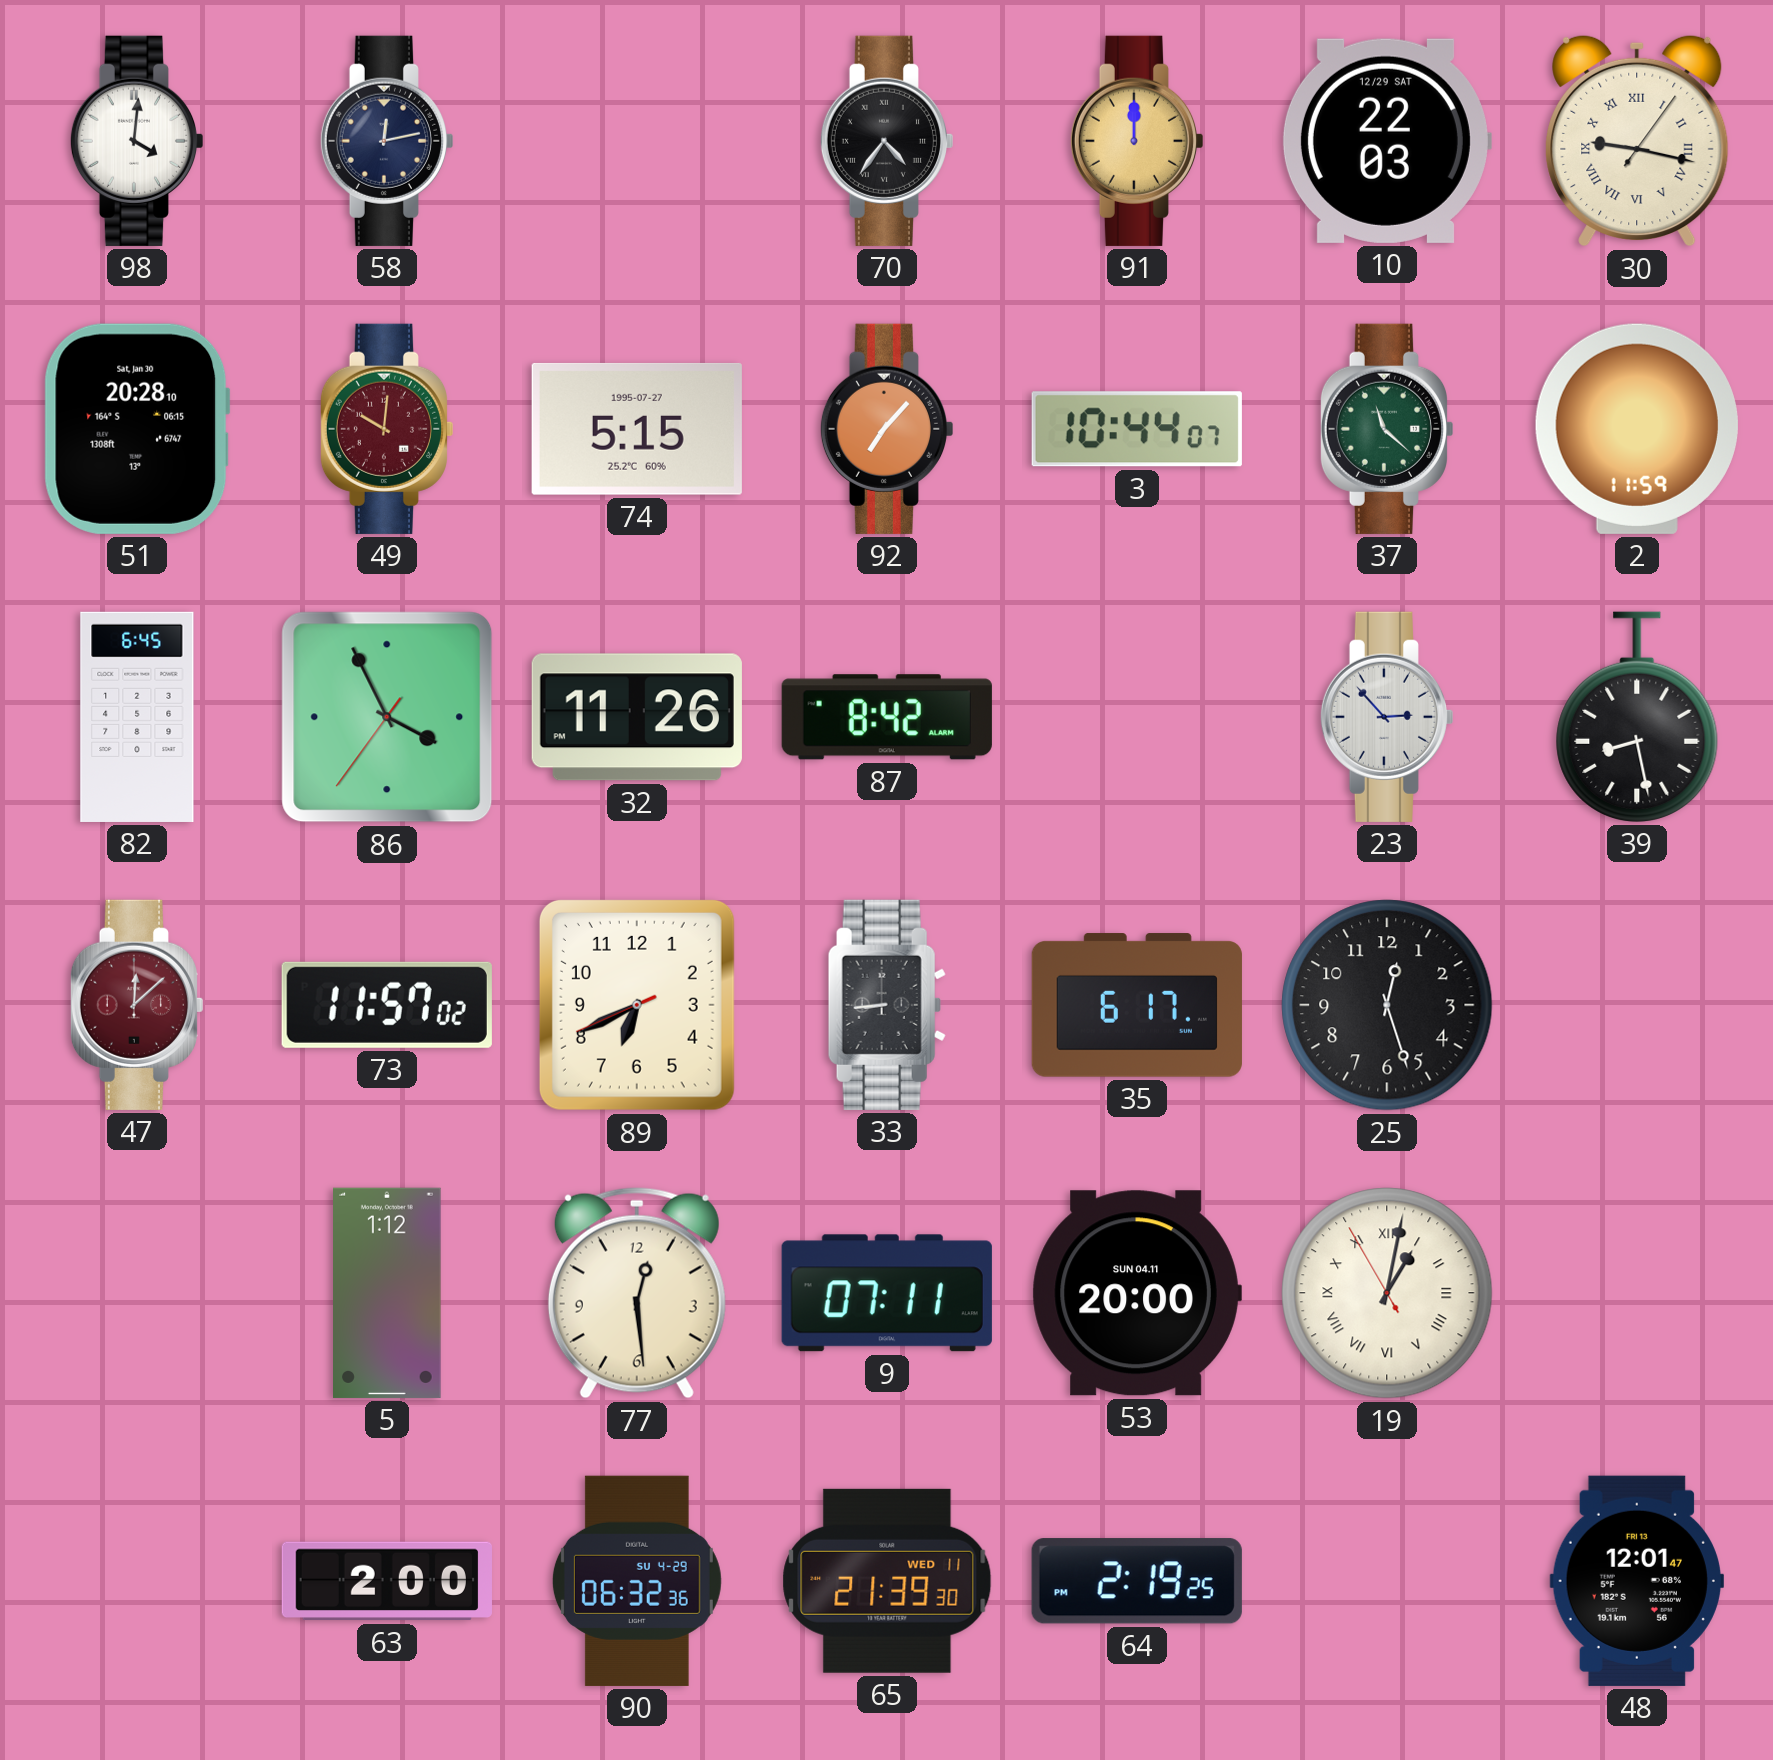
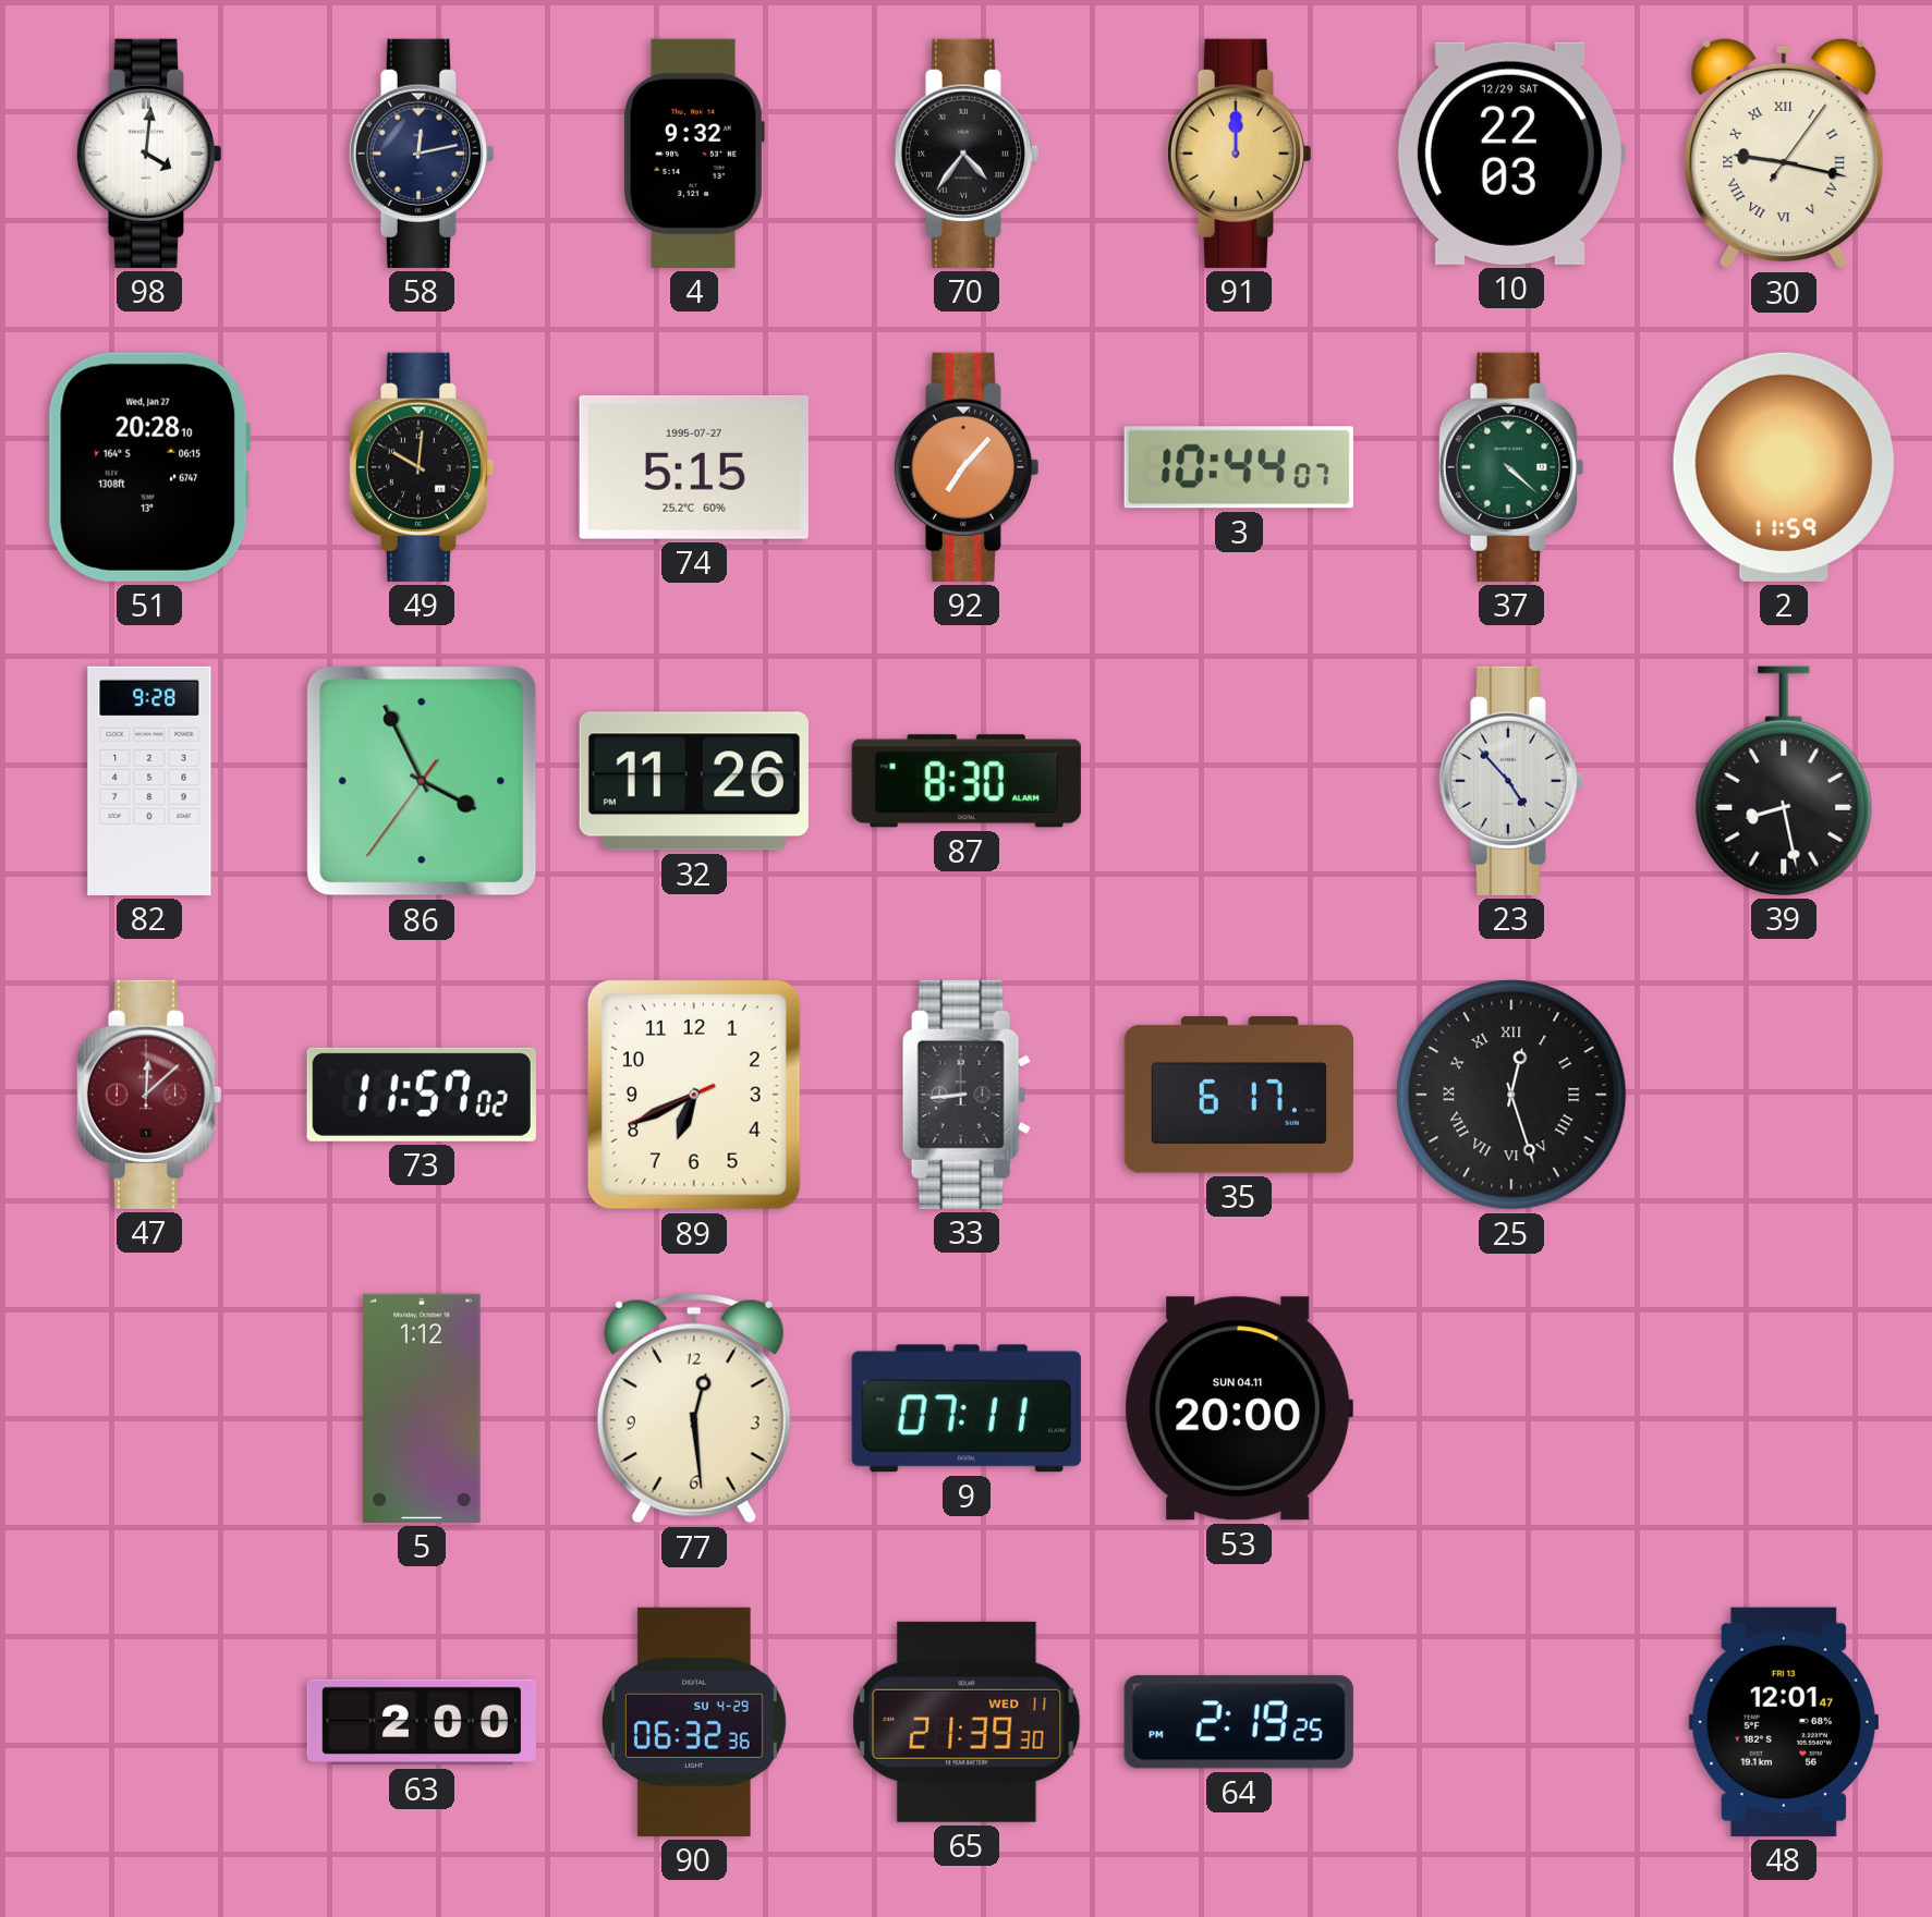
4: none -> 9:32
51 date: Sat, Jan 30 -> Wed, Jan 27
49 dial: burgundy -> black
37: 11:22 -> 4:22
82: 6:45 -> 9:28
87: 8:42 -> 8:30
23: 2:53 -> 4:53
25 numerals: Arabic -> Roman
19: 1:01 -> none
